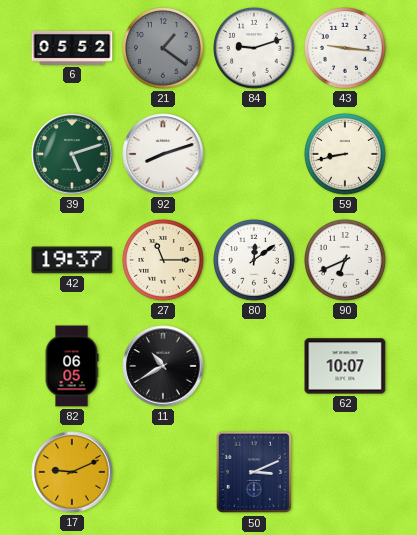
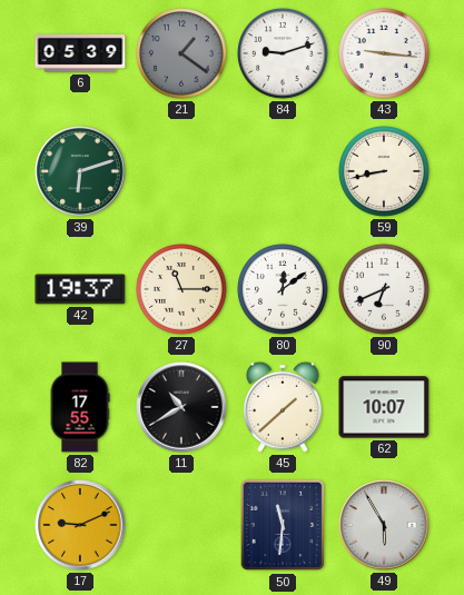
6: 05:52 -> 05:39
39: 5:12 -> 6:12
92: 8:12 -> none
82: 06:05 -> 17:55
45: none -> 1:38
50: 3:11 -> 11:31
49: none -> 5:55
